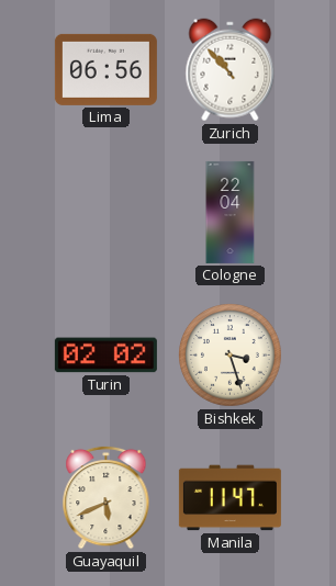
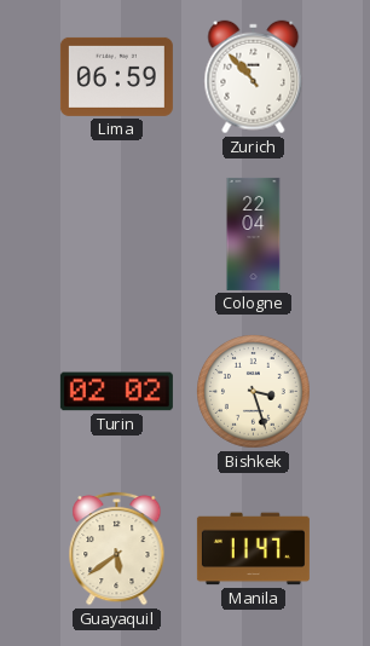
Lima: 06:56 -> 06:59
Guayaquil: 5:41 -> 5:39
